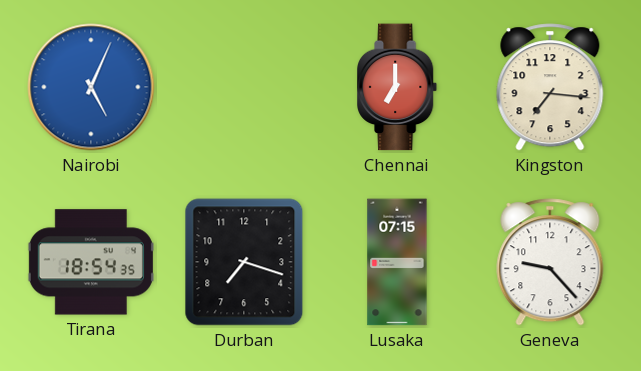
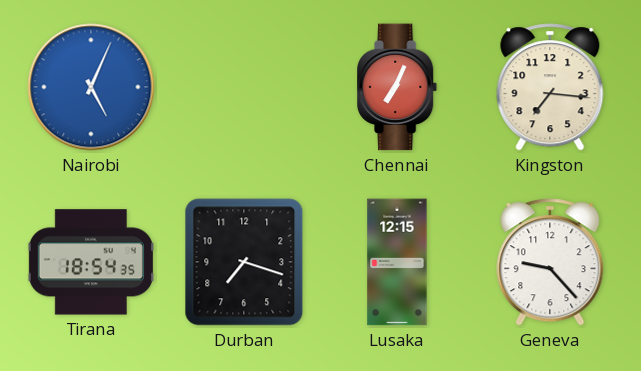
Chennai: 7:00 -> 7:04
Lusaka: 07:15 -> 12:15
